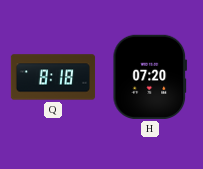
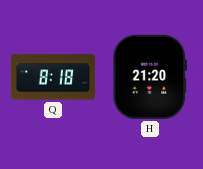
H: 07:20 -> 21:20
